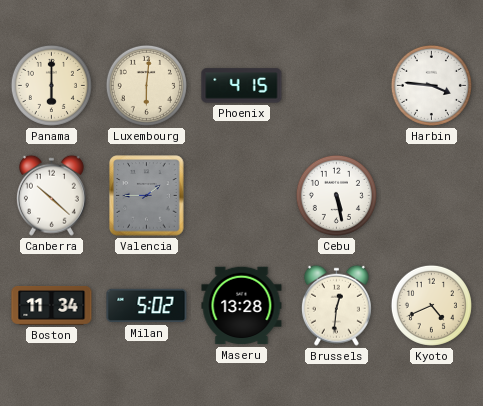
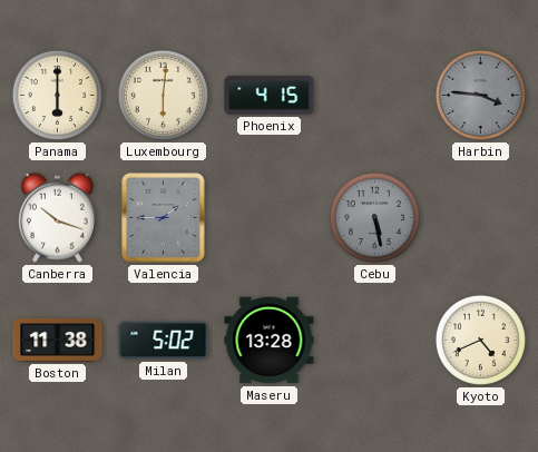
Harbin dial: white -> grey
Canberra: 10:22 -> 10:18
Cebu dial: white -> grey
Boston: 11:34 -> 11:38
Brussels: 12:31 -> none
